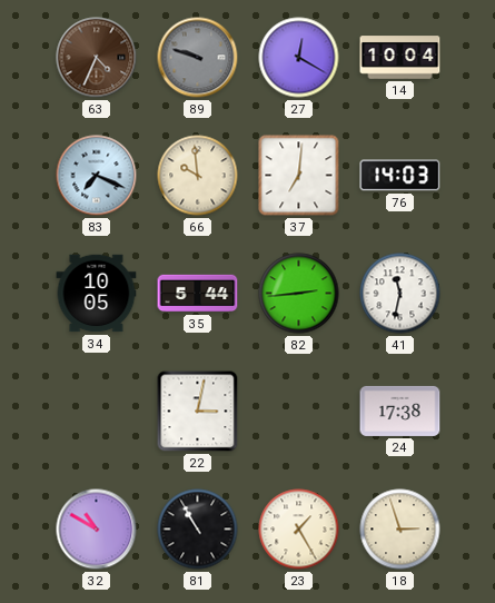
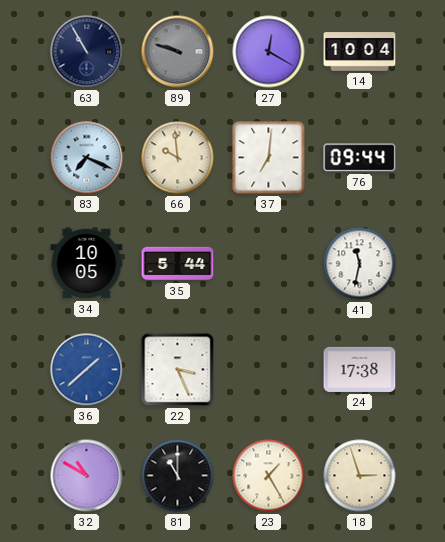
63: 4:34 -> 10:55
63 dial: brown -> navy
76: 14:03 -> 09:44
82: 2:44 -> none
36: none -> 1:38
22: 3:02 -> 3:26
81: 10:55 -> 11:00
